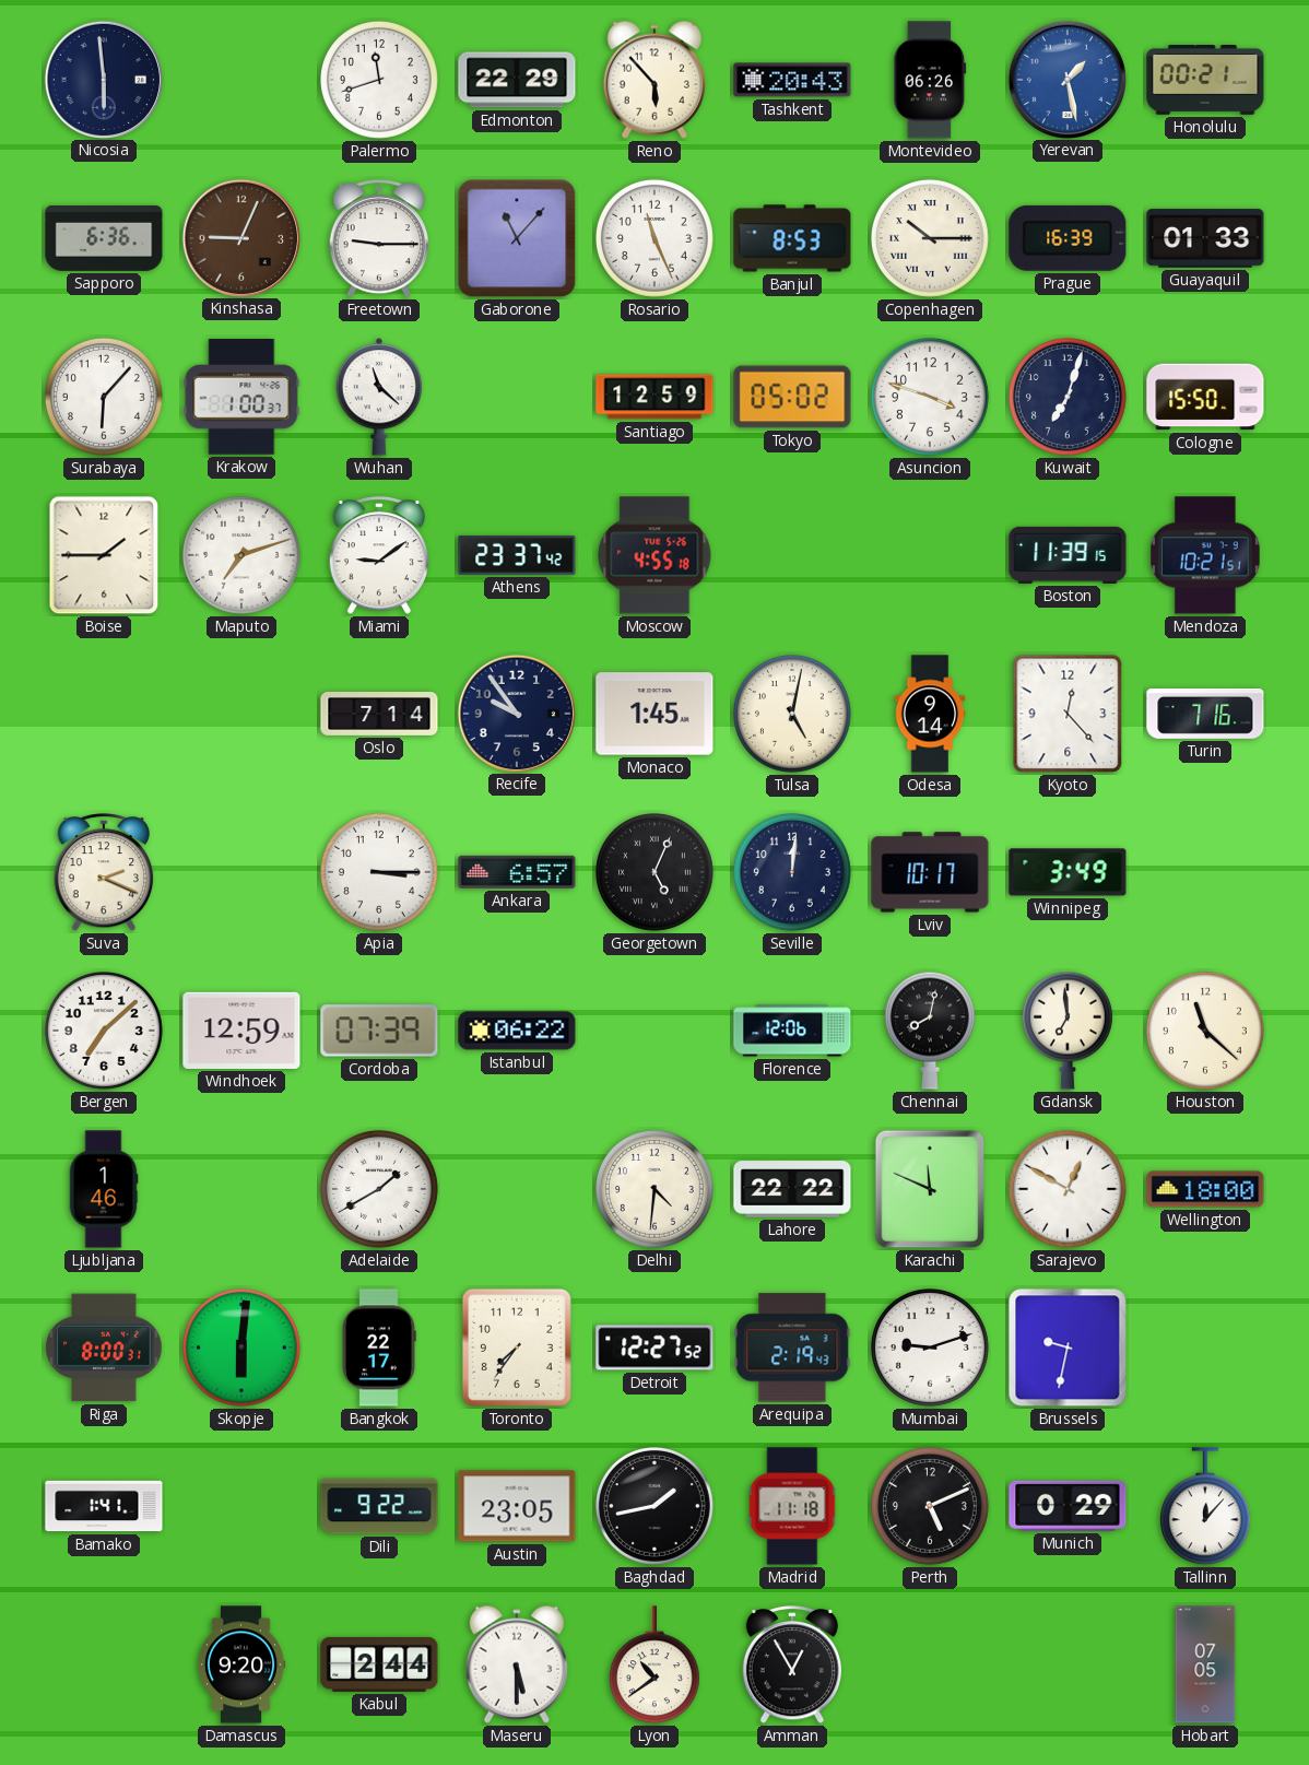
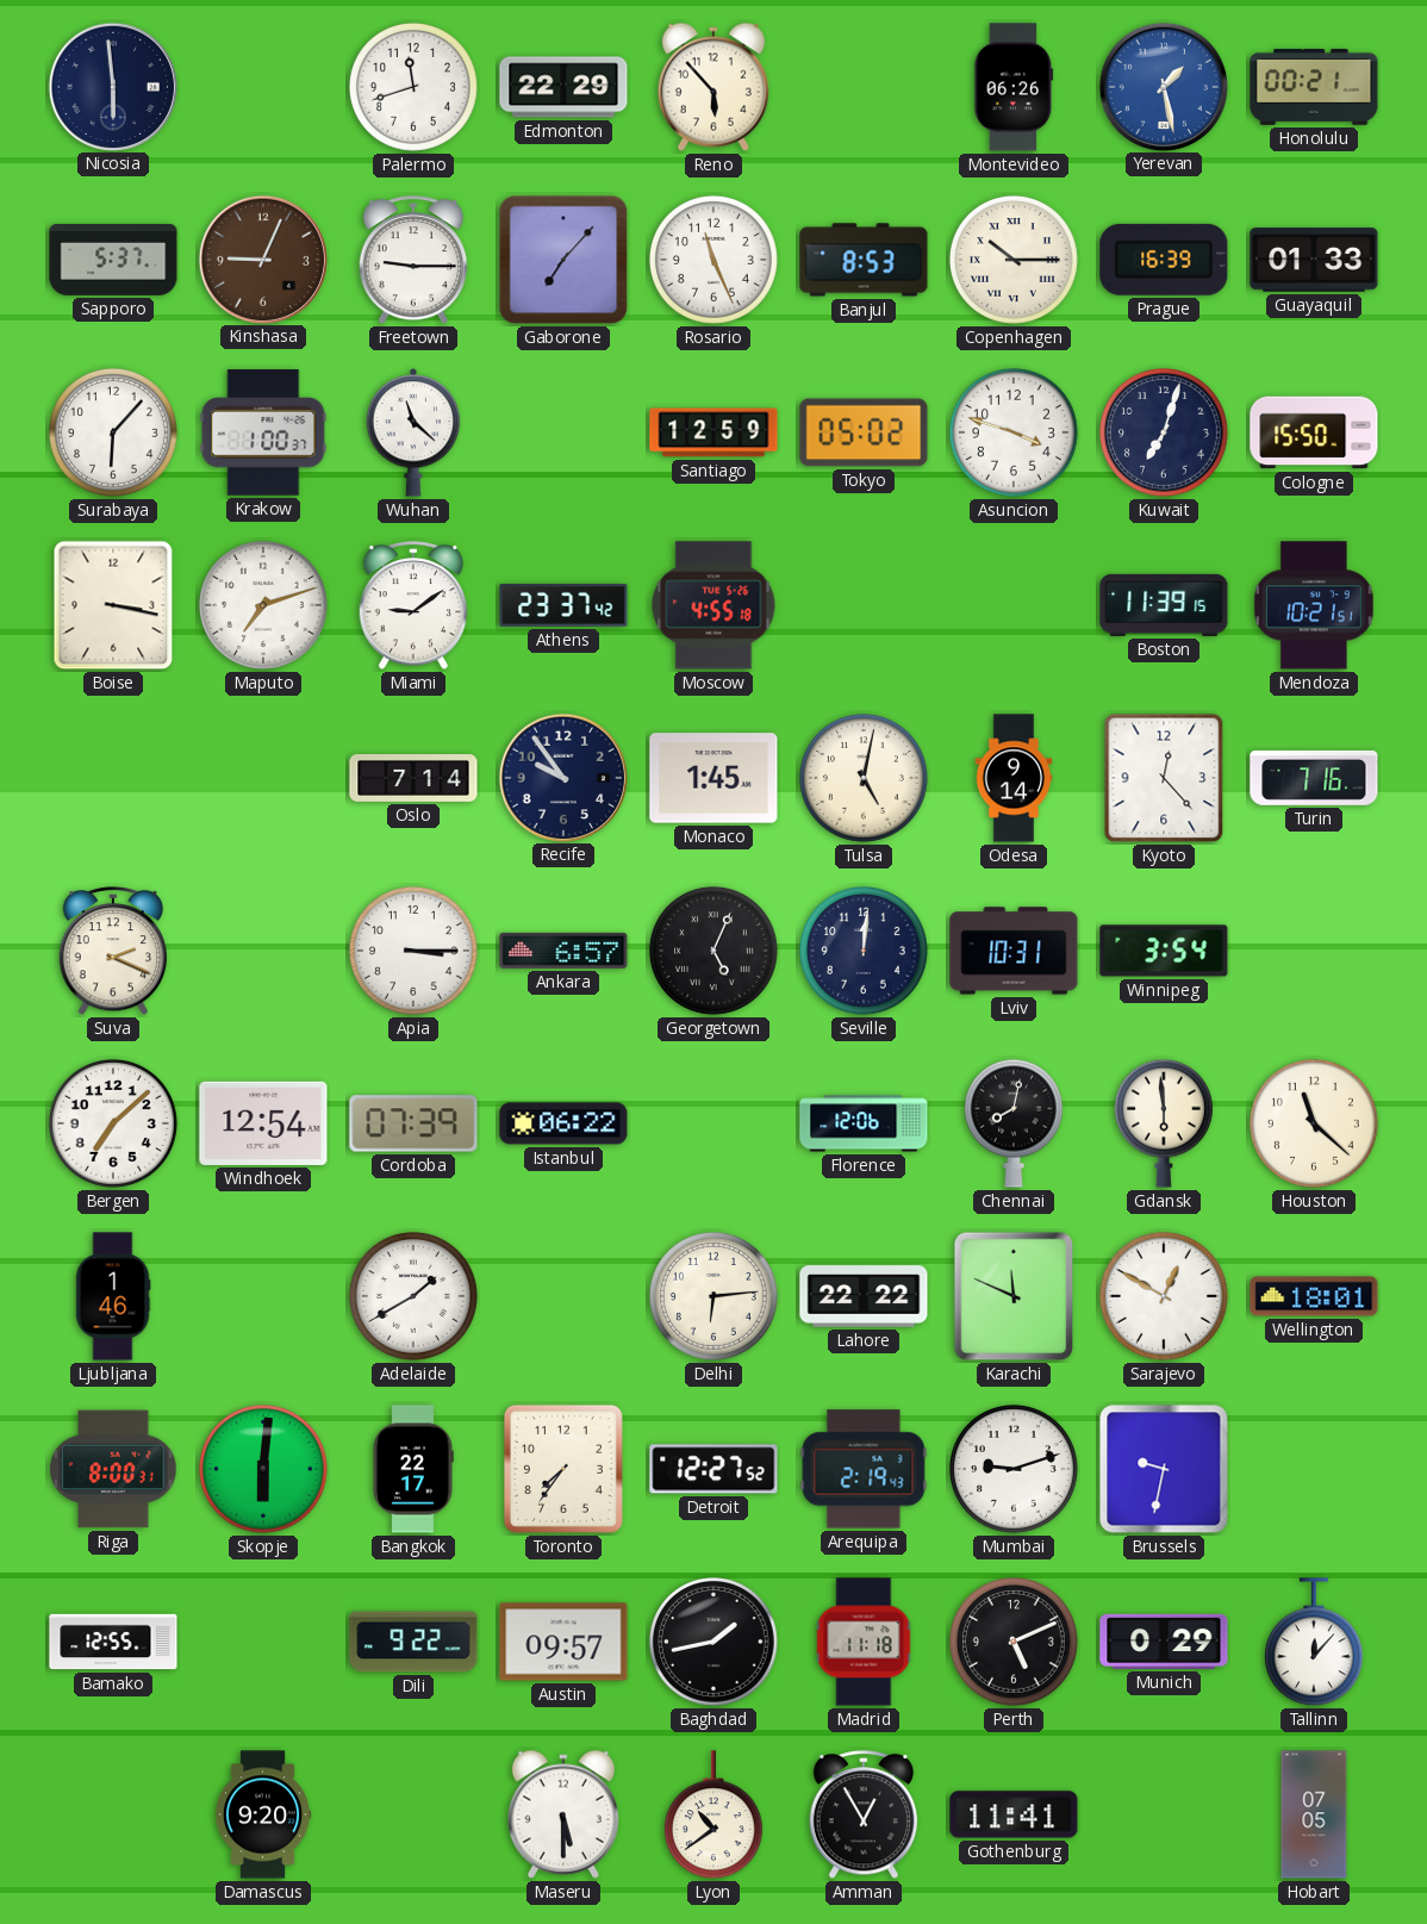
Tashkent: 20:43 -> none
Sapporo: 6:36 -> 5:37
Gaborone: 11:07 -> 7:07
Boise: 1:45 -> 3:17
Lviv: 10:17 -> 10:31
Winnipeg: 3:49 -> 3:54
Windhoek: 12:59 -> 12:54
Gdansk: 6:59 -> 5:59
Delhi: 4:31 -> 6:14
Wellington: 18:00 -> 18:01
Bamako: 1:41 -> 12:55
Austin: 23:05 -> 09:57
Kabul: 2:44 -> none
Gothenburg: none -> 11:41
